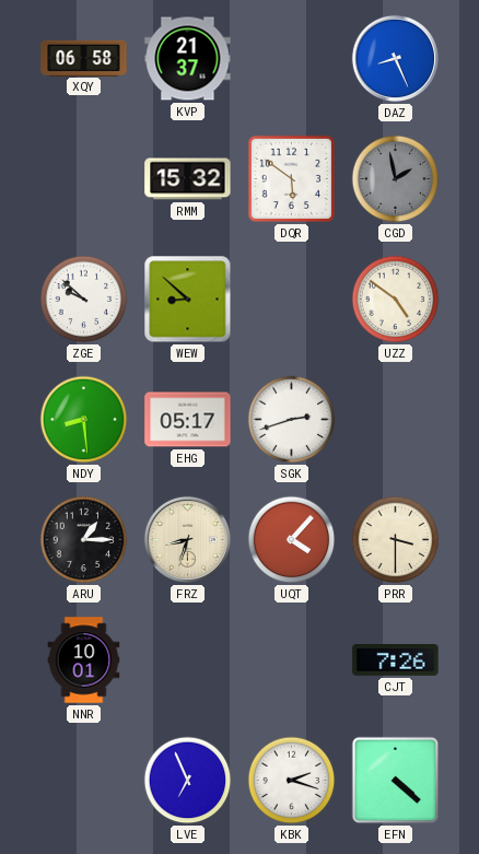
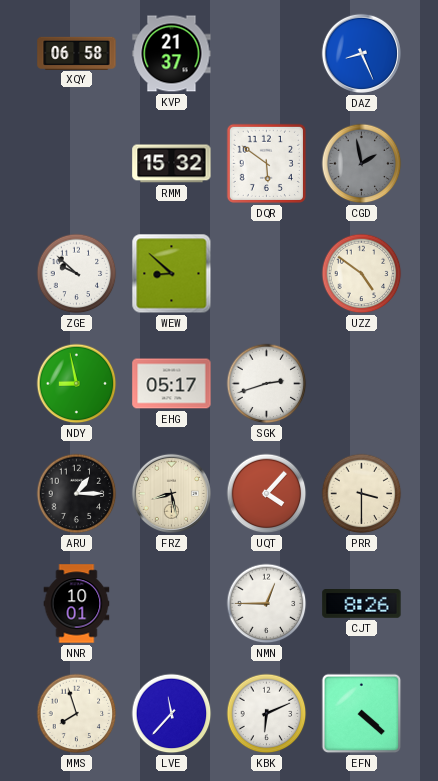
NDY: 8:29 -> 8:58
FRZ: 8:33 -> 8:28
NMN: none -> 12:45
CJT: 7:26 -> 8:26
MMS: none -> 7:57
LVE: 6:56 -> 11:37
KBK: 2:18 -> 6:11
